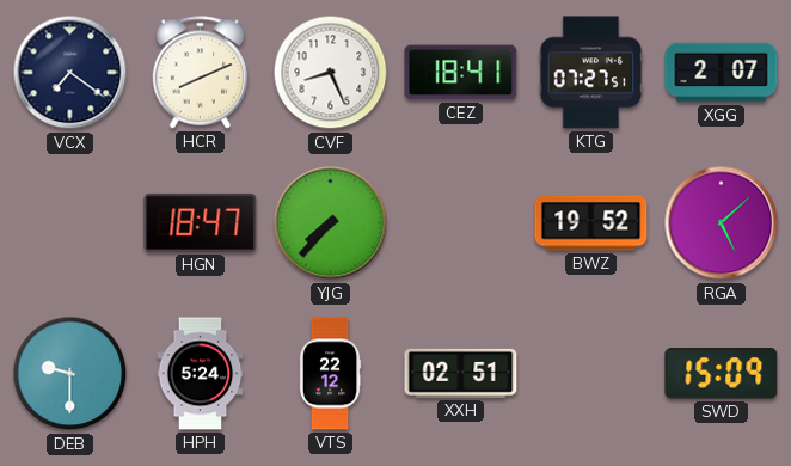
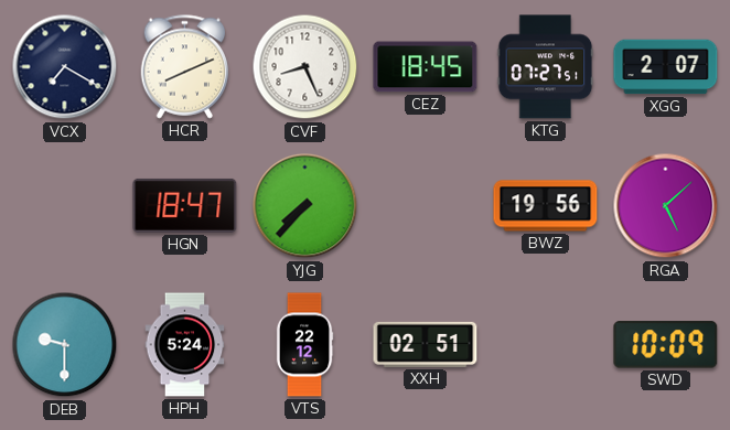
VCX: 7:21 -> 7:20
CEZ: 18:41 -> 18:45
BWZ: 19:52 -> 19:56
SWD: 15:09 -> 10:09
